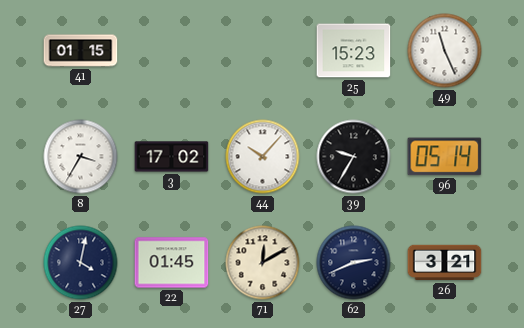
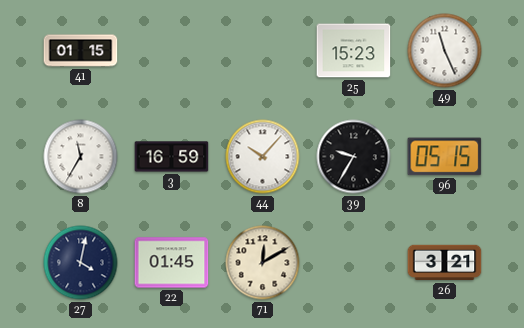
8: 3:35 -> 11:35
3: 17:02 -> 16:59
96: 05:14 -> 05:15
62: 2:41 -> none
